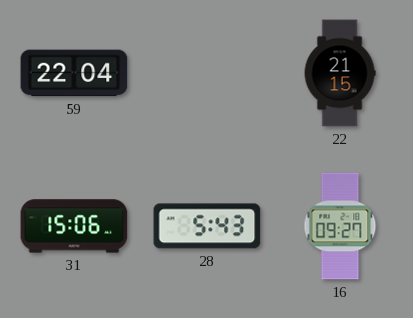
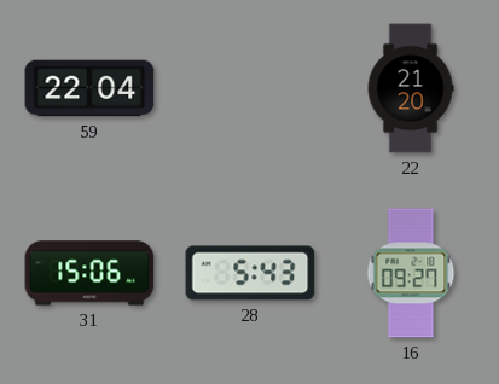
22: 21:15 -> 21:20
